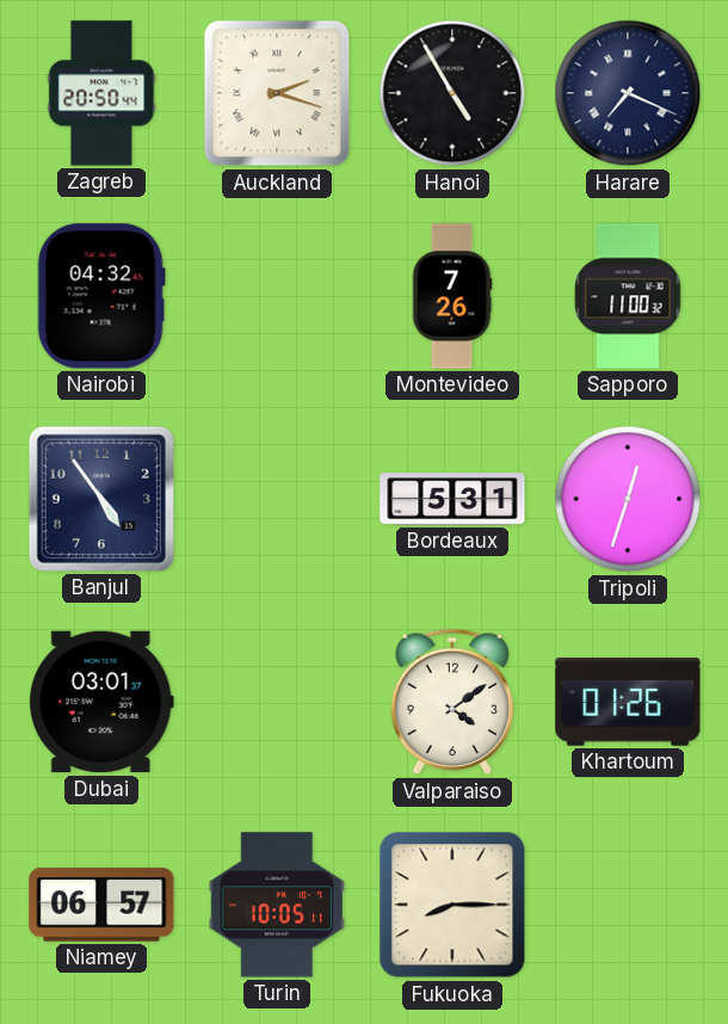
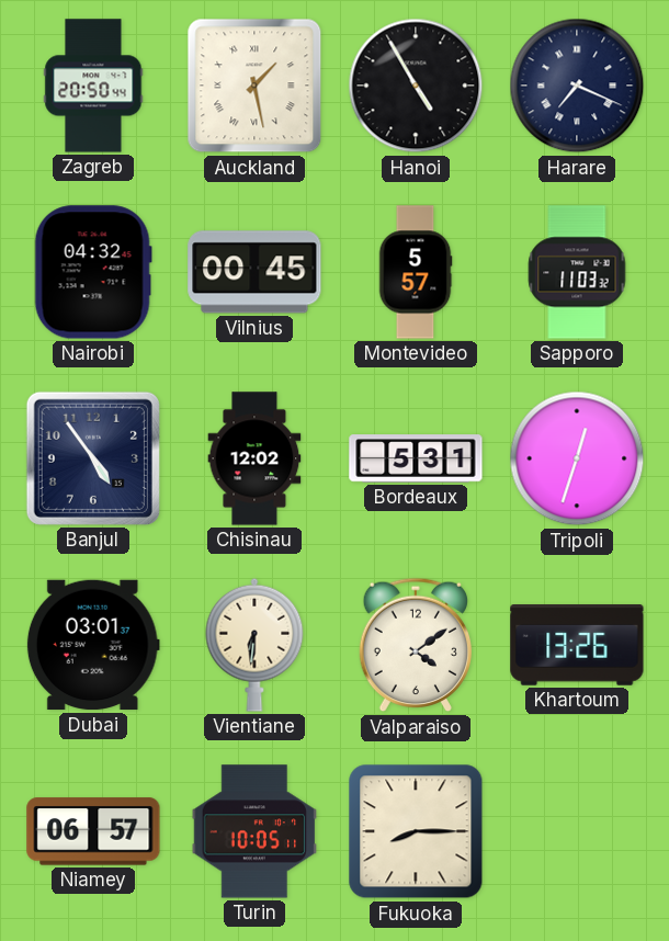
Auckland: 2:18 -> 1:28
Vilnius: none -> 00:45
Montevideo: 7:26 -> 5:57
Sapporo: 11:00 -> 11:03
Chisinau: none -> 12:02
Vientiane: none -> 6:31
Khartoum: 01:26 -> 13:26
